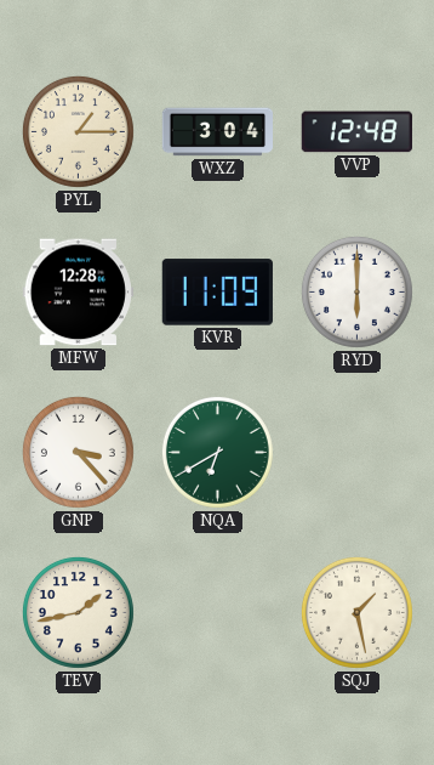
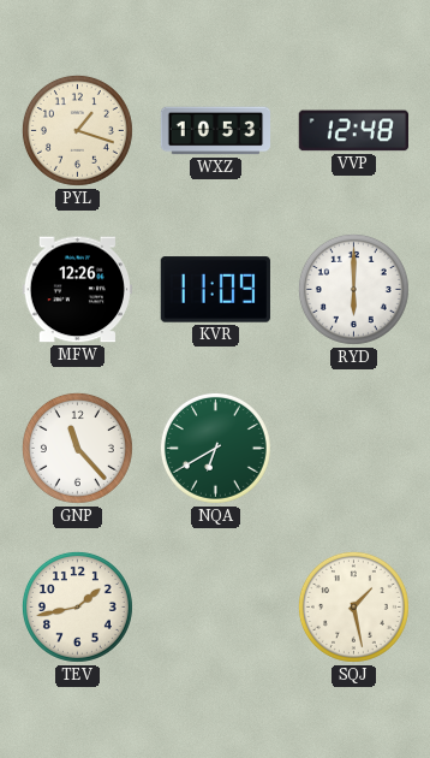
PYL: 1:15 -> 1:18
WXZ: 3:04 -> 10:53
MFW: 12:28 -> 12:26
GNP: 3:23 -> 11:23
